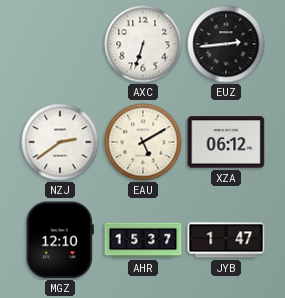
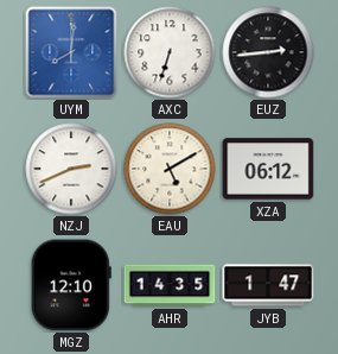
UYM: none -> 8:01
NZJ: 2:39 -> 2:41
AHR: 15:37 -> 14:35
